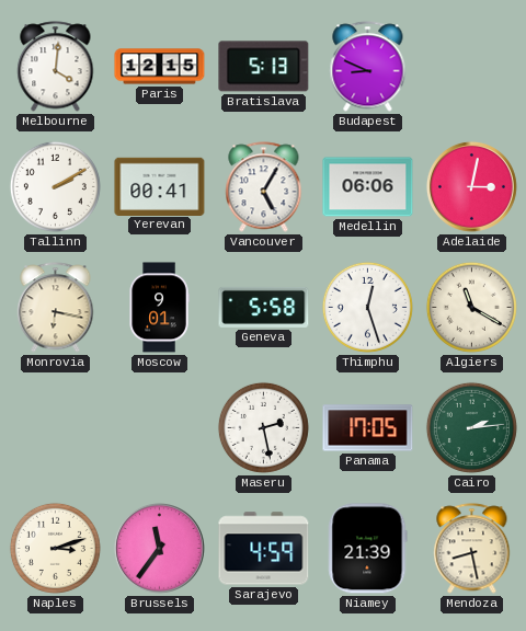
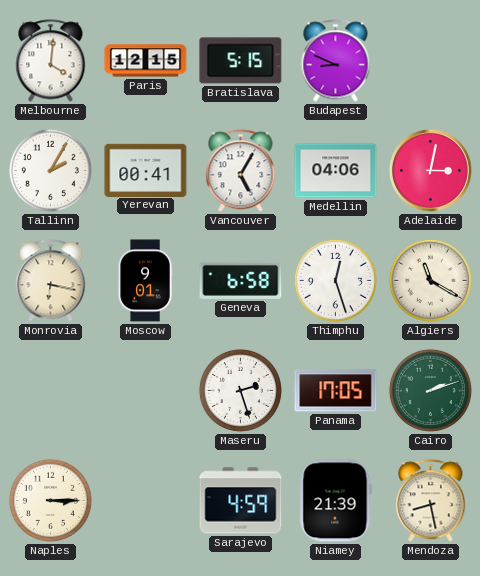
Bratislava: 5:13 -> 5:15
Tallinn: 2:10 -> 2:05
Medellin: 06:06 -> 04:06
Geneva: 5:58 -> 6:58
Maseru: 2:28 -> 2:27
Cairo: 2:14 -> 2:12
Naples: 3:12 -> 3:15
Brussels: 11:36 -> none
